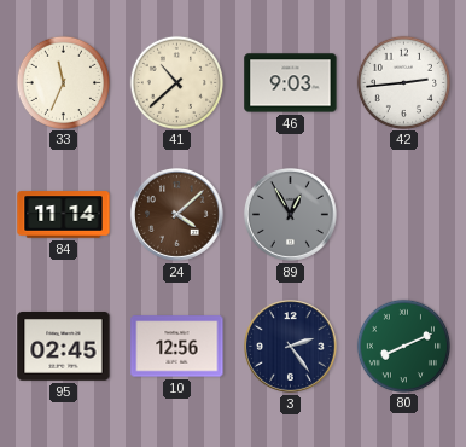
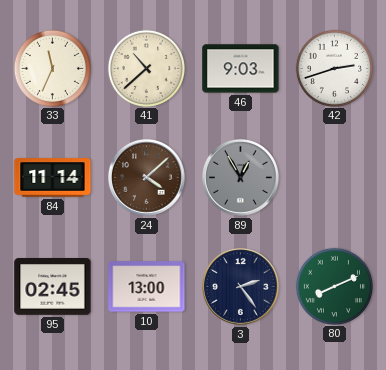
42: 2:44 -> 2:42
10: 12:56 -> 13:00
